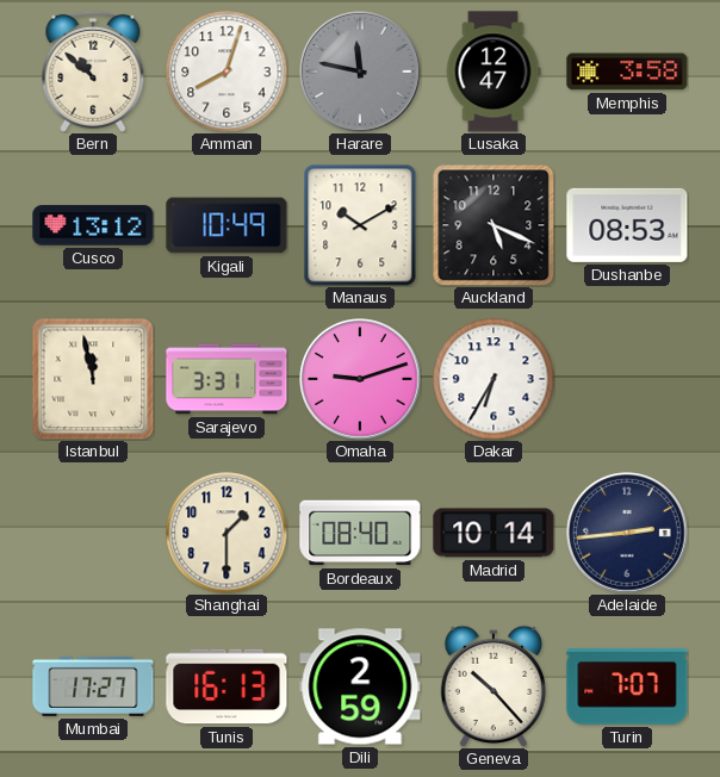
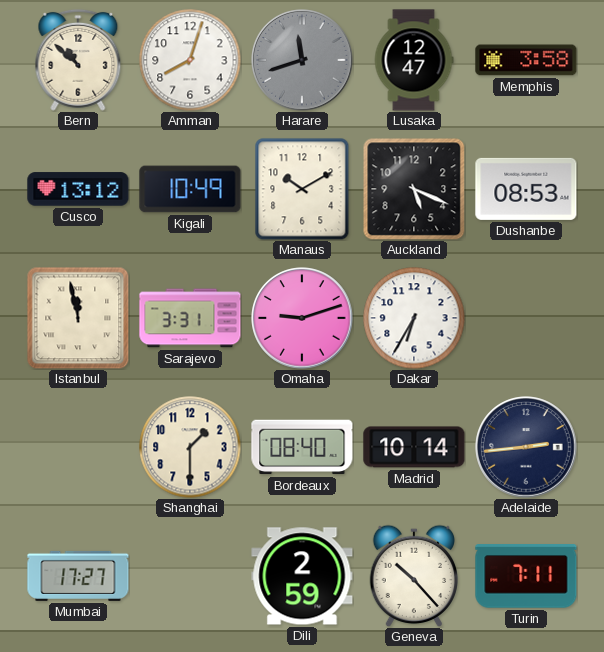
Harare: 11:47 -> 11:42
Tunis: 16:13 -> none
Turin: 7:07 -> 7:11
